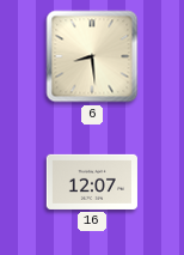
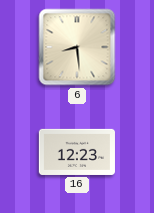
16: 12:07 -> 12:23
